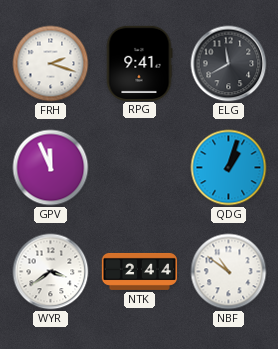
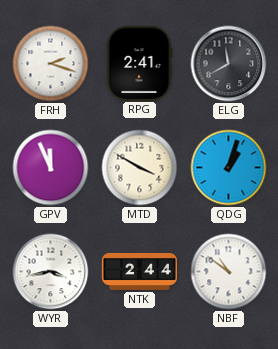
RPG: 9:41 -> 2:41
MTD: none -> 3:50
WYR: 3:39 -> 3:43
